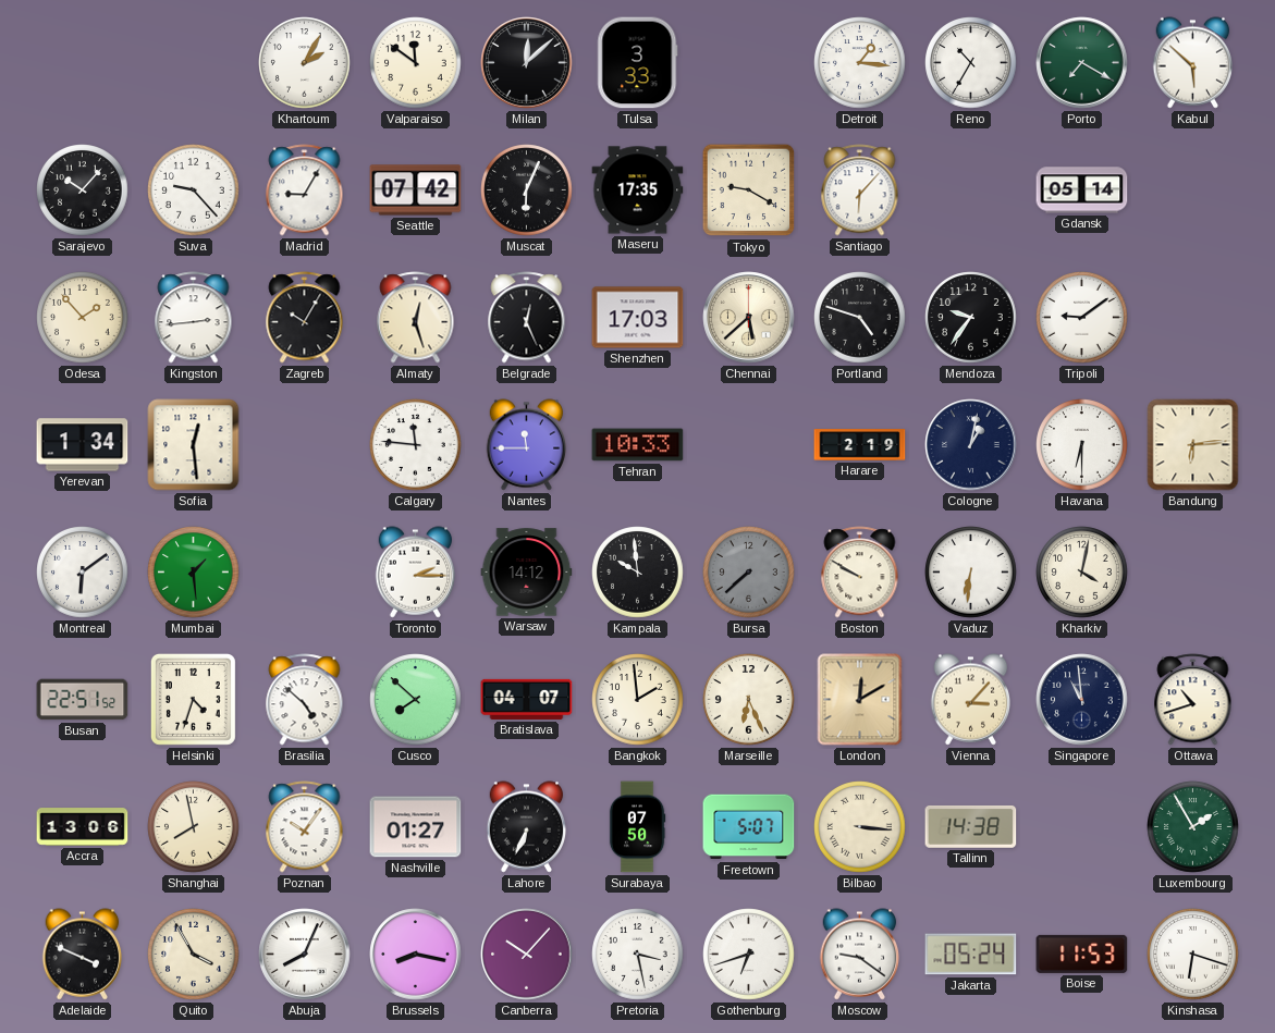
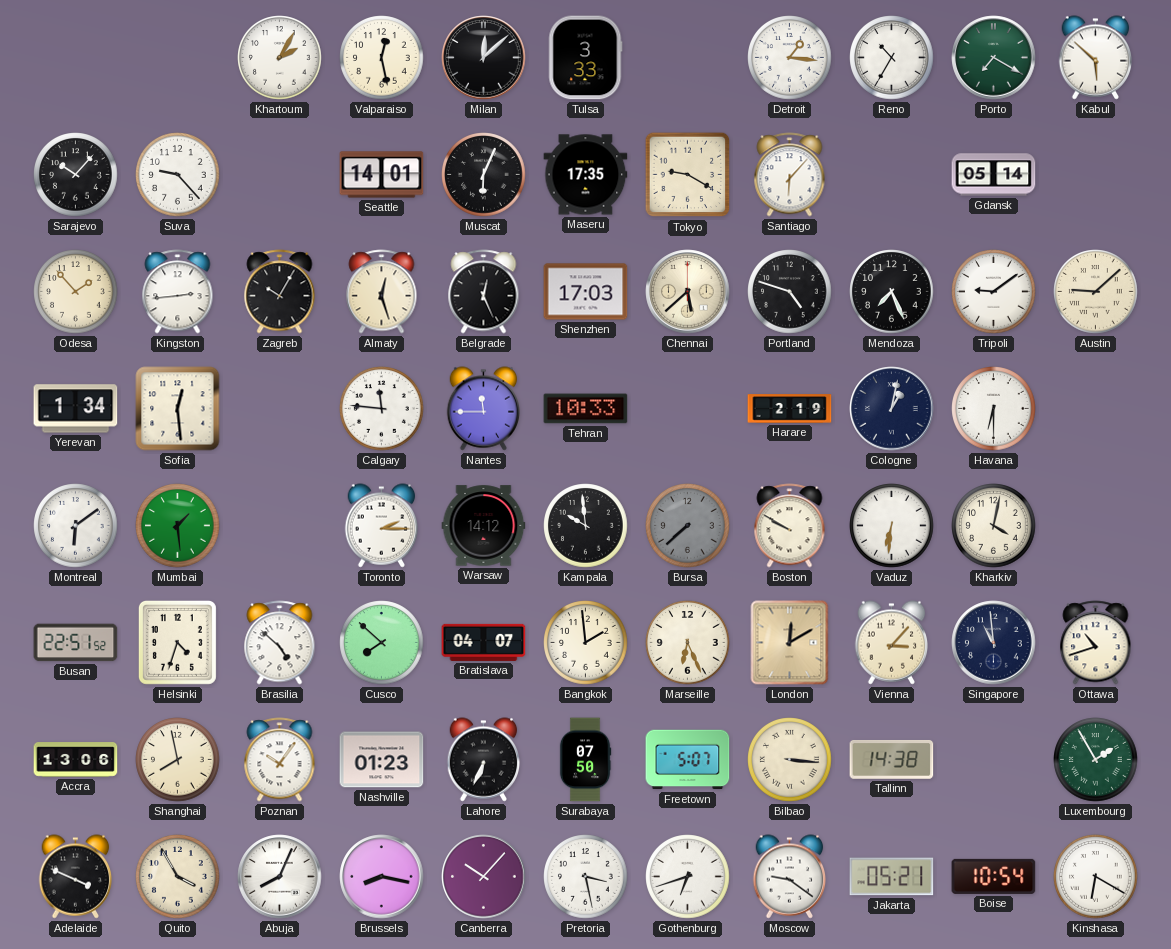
Valparaiso: 11:51 -> 12:28
Madrid: 9:05 -> none
Seattle: 07:42 -> 14:01
Mendoza: 9:36 -> 7:26
Austin: none -> 9:08
Bandung: 6:14 -> none
Nashville: 01:27 -> 01:23
Jakarta: 05:24 -> 05:21
Boise: 11:53 -> 10:54
Kinshasa: 6:18 -> 6:20
